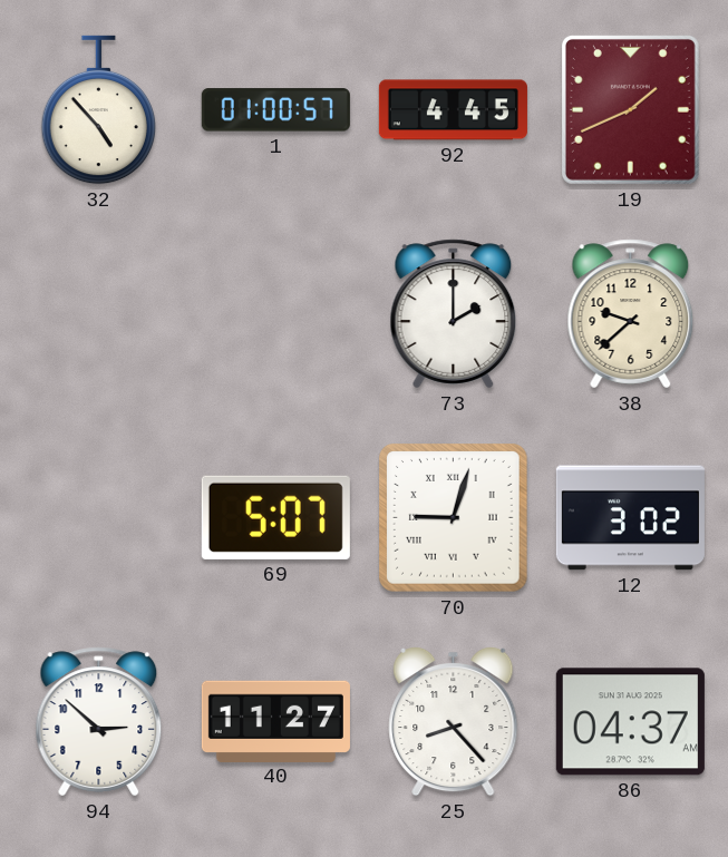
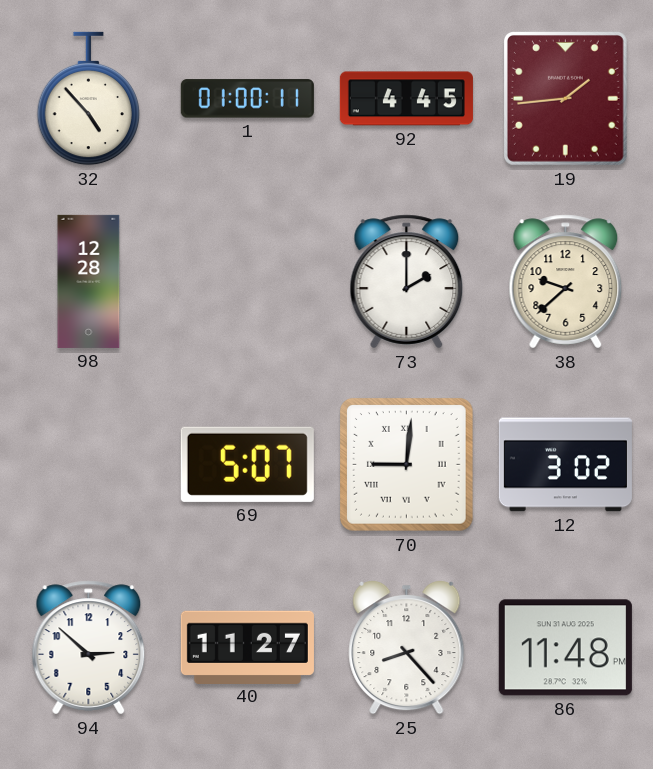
1: 01:00:57 -> 01:00:11
19: 1:41 -> 1:44
98: none -> 12:28
70: 9:03 -> 9:01
86: 04:37 -> 11:48
